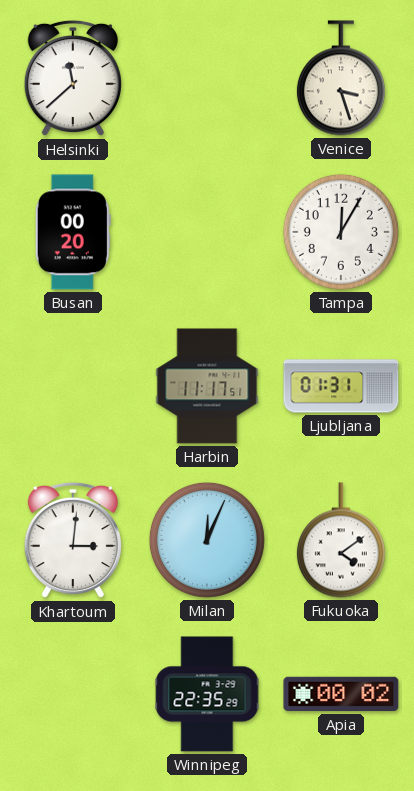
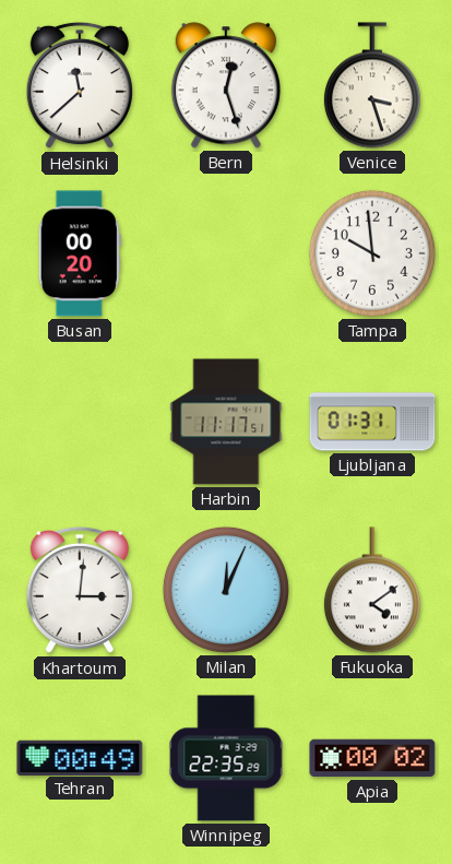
Bern: none -> 12:27
Tampa: 12:05 -> 9:59
Tehran: none -> 00:49
